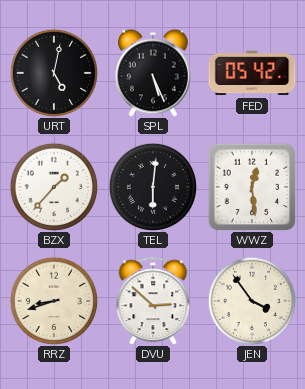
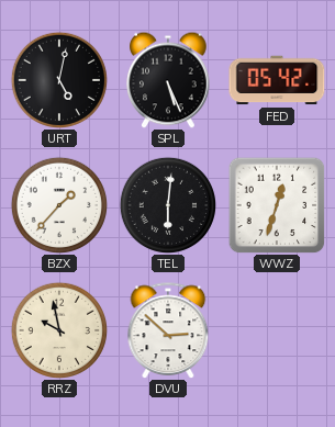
WWZ: 12:29 -> 12:33
RRZ: 8:42 -> 9:58
JEN: 3:54 -> none
